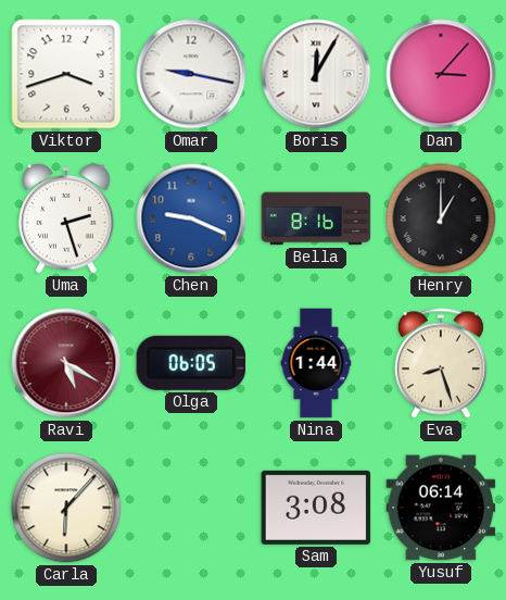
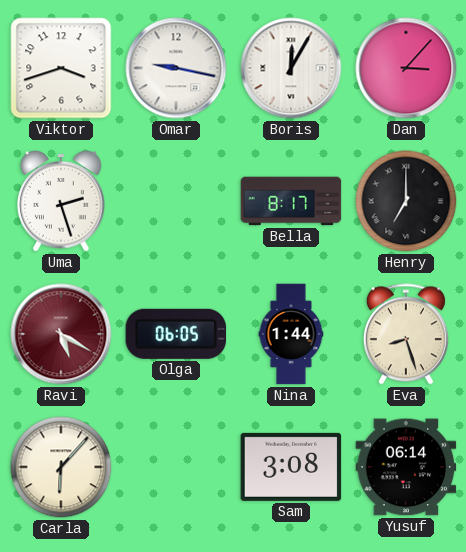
Chen: 9:19 -> none
Bella: 8:16 -> 8:17
Henry: 1:00 -> 7:00
